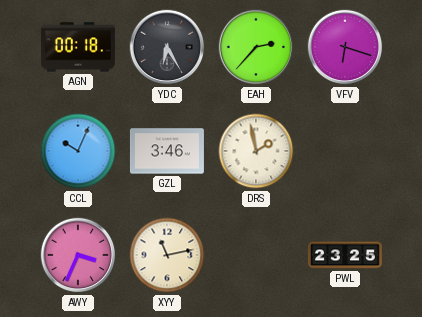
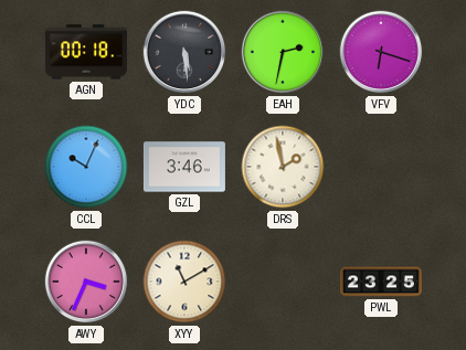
YDC: 6:25 -> 5:29
EAH: 2:37 -> 2:32
XYY: 11:13 -> 11:10
